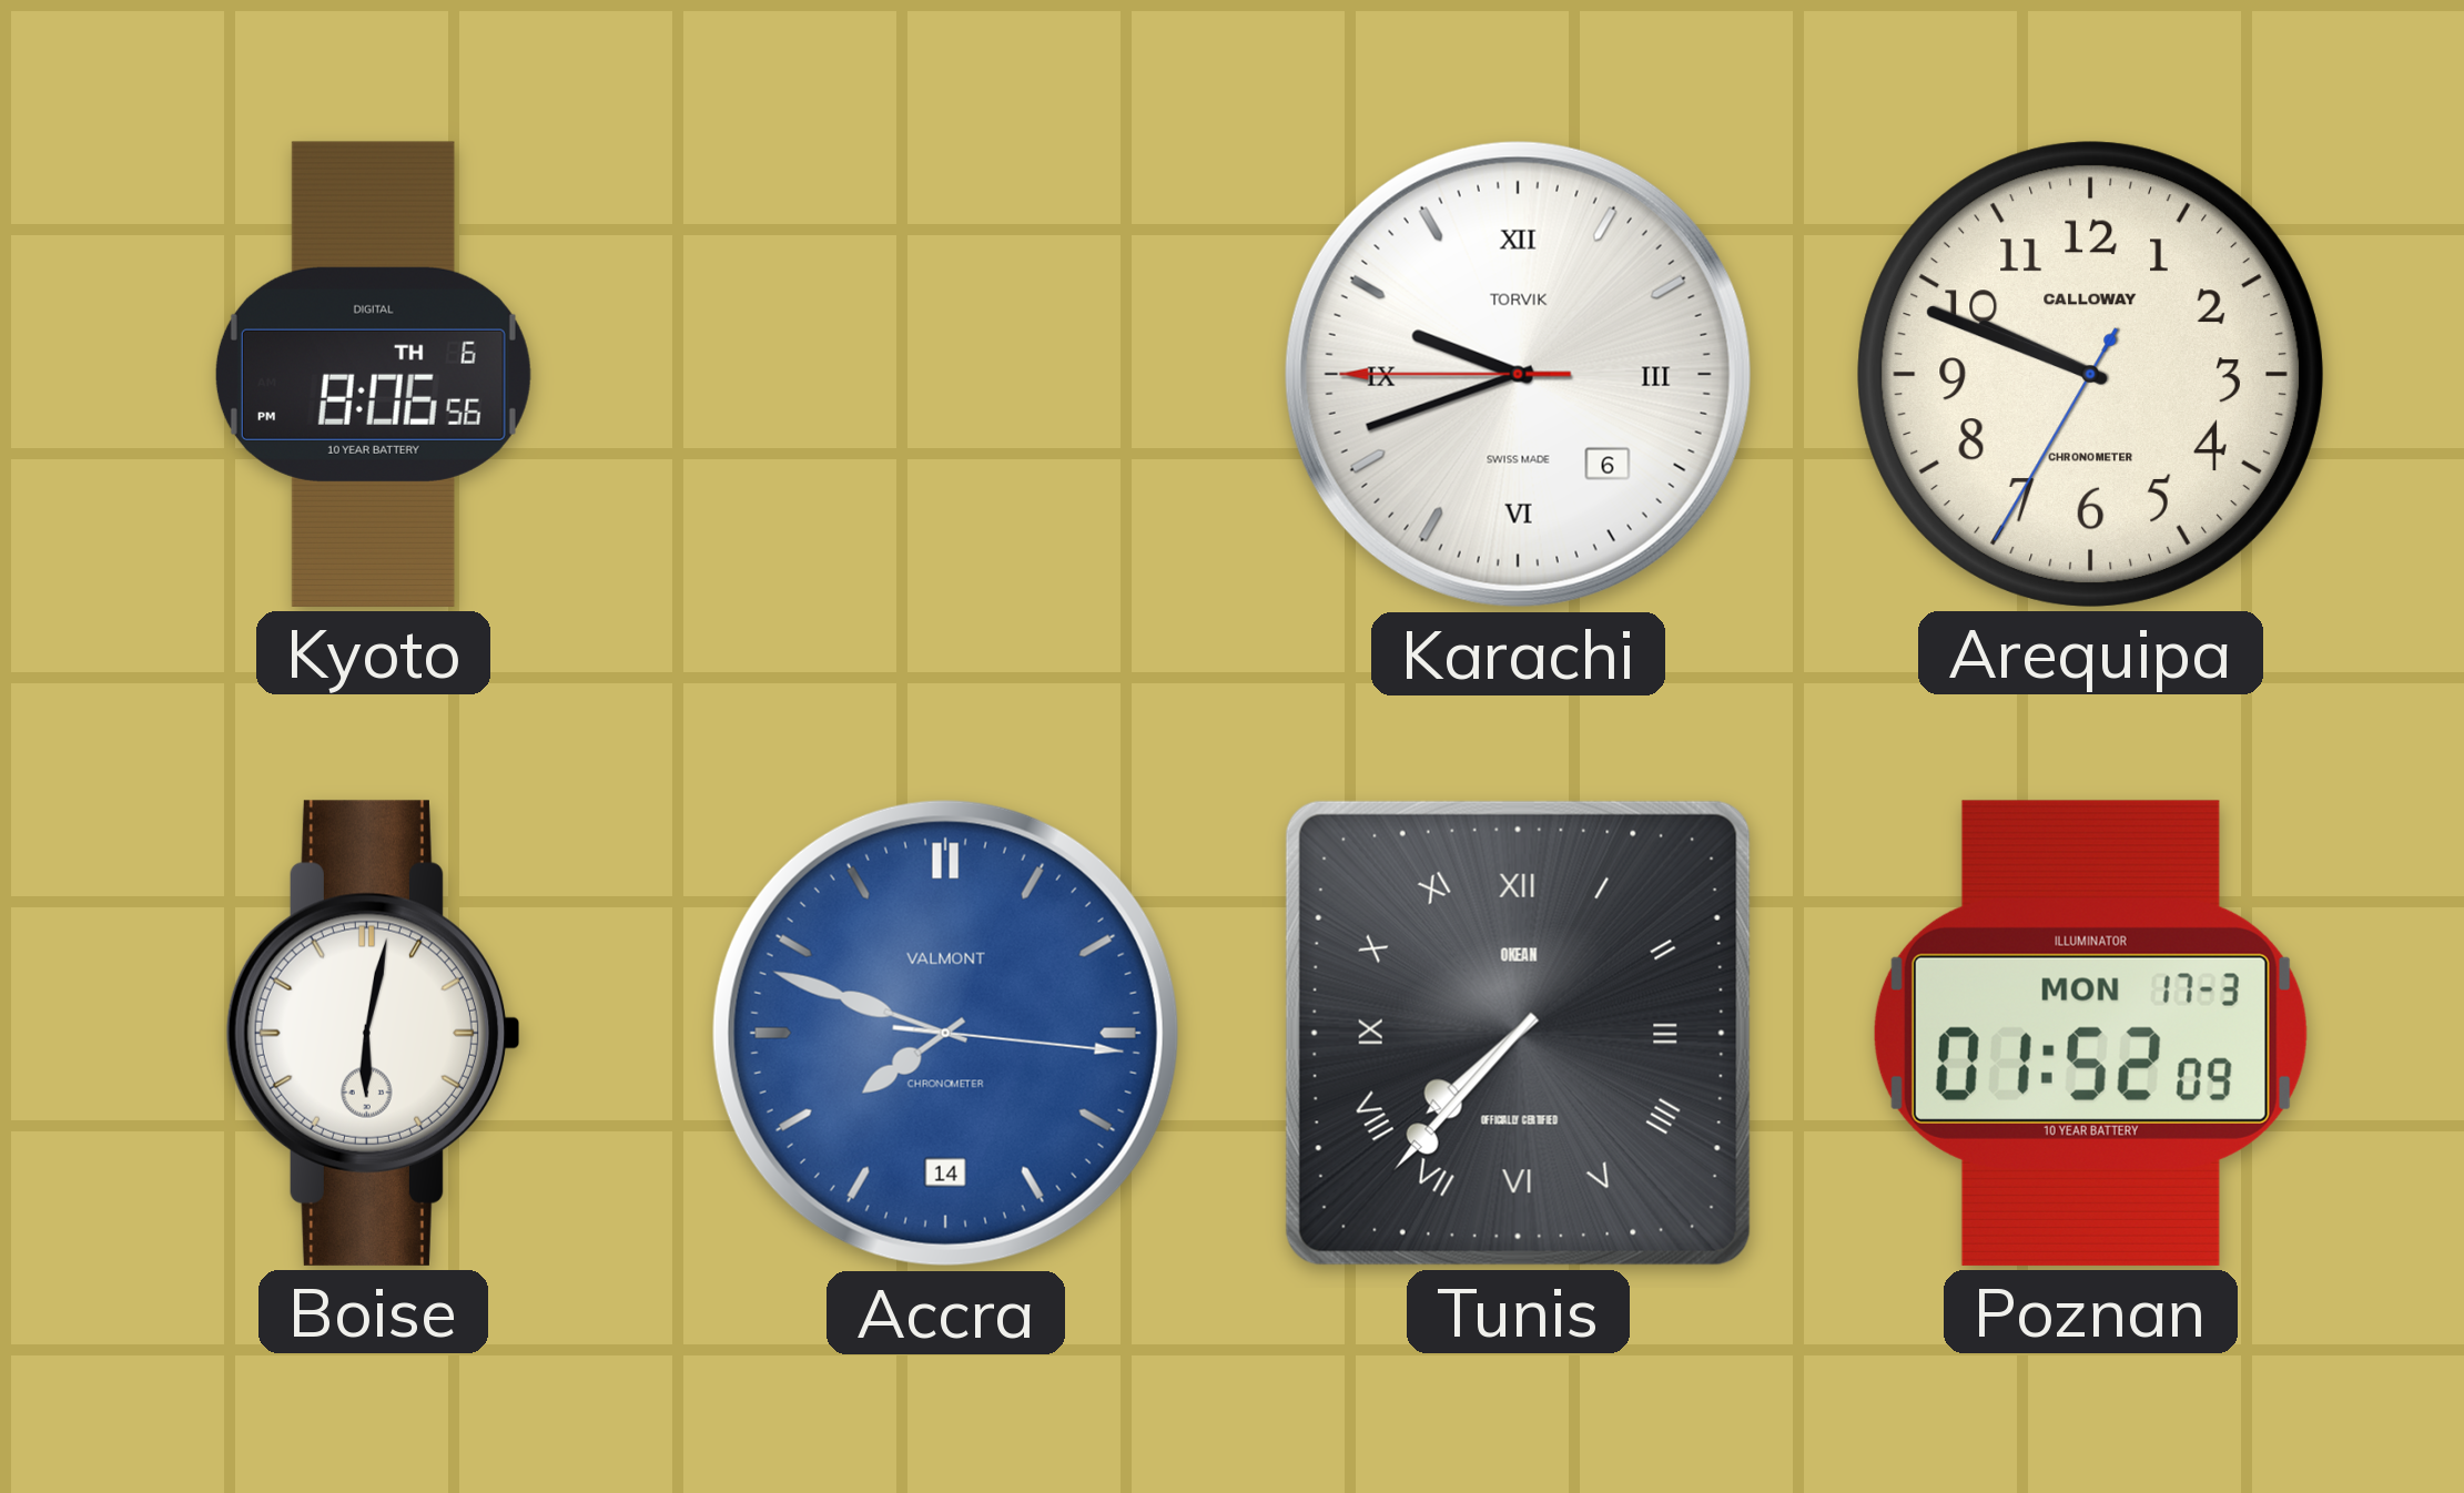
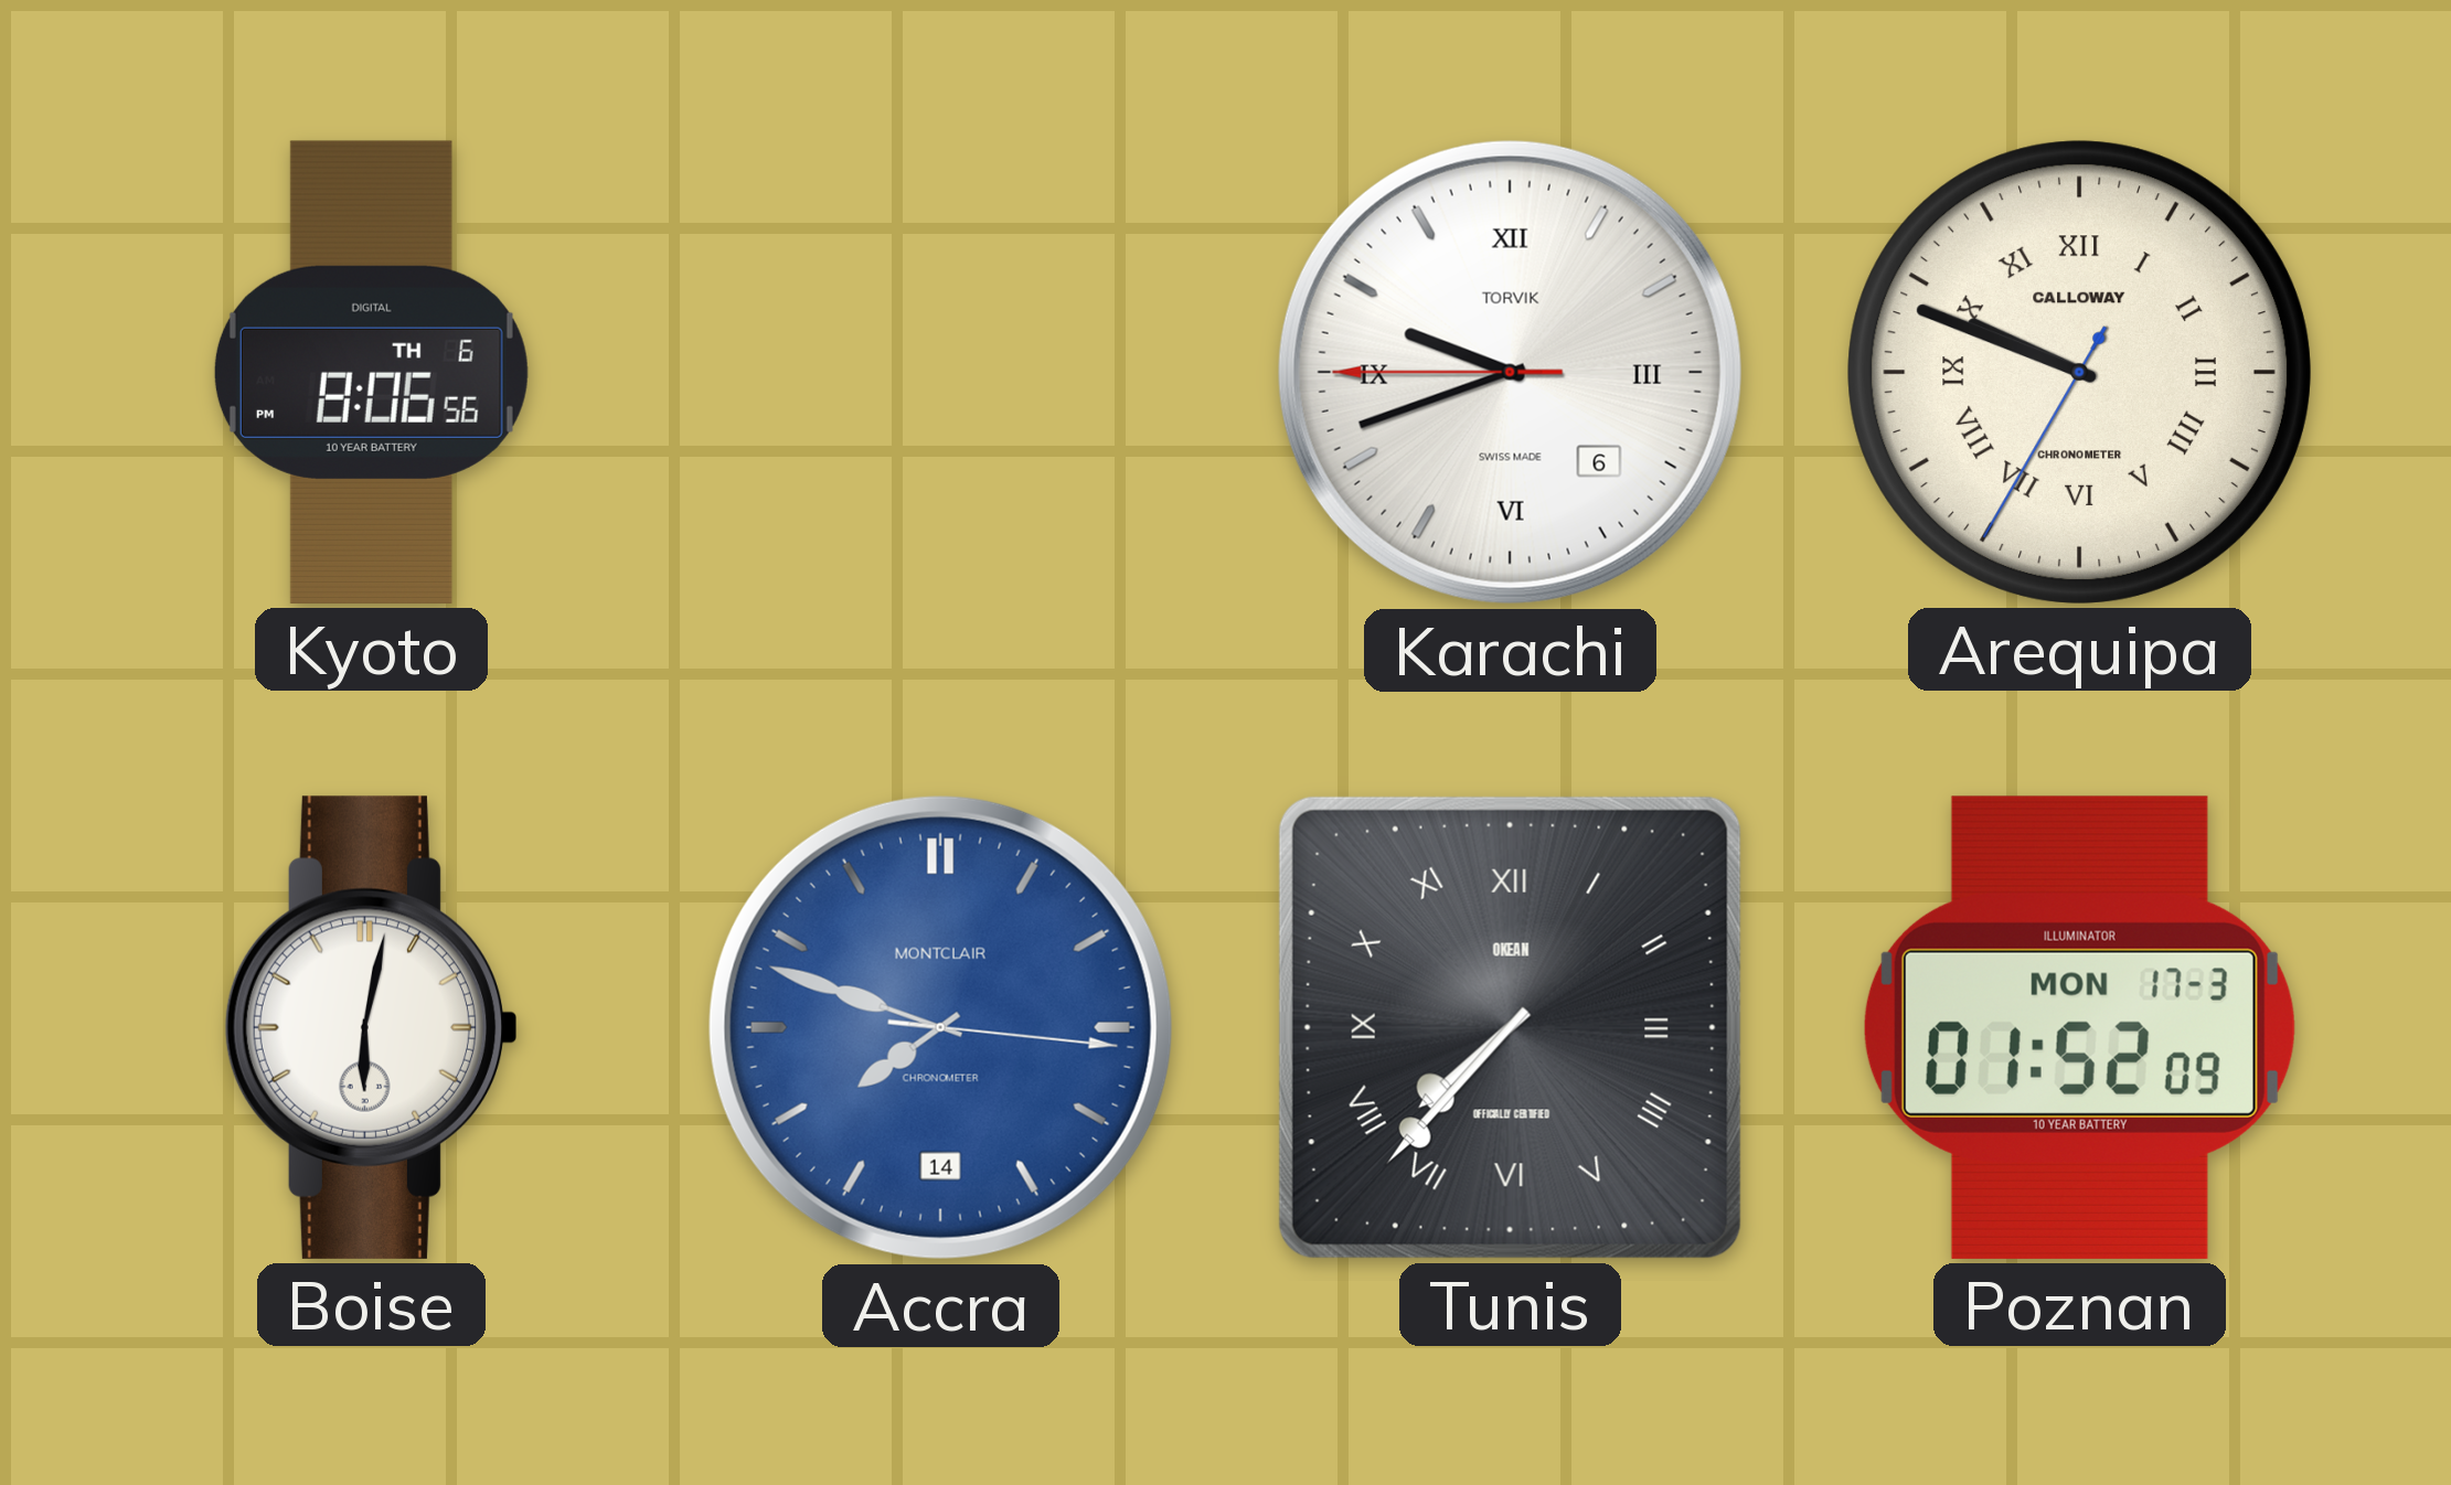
Arequipa numerals: Arabic -> Roman
Accra brand: VALMONT -> MONTCLAIR
